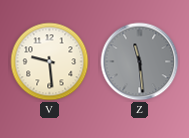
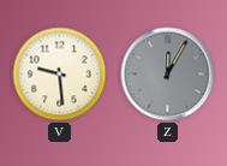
Z: 11:29 -> 12:05
